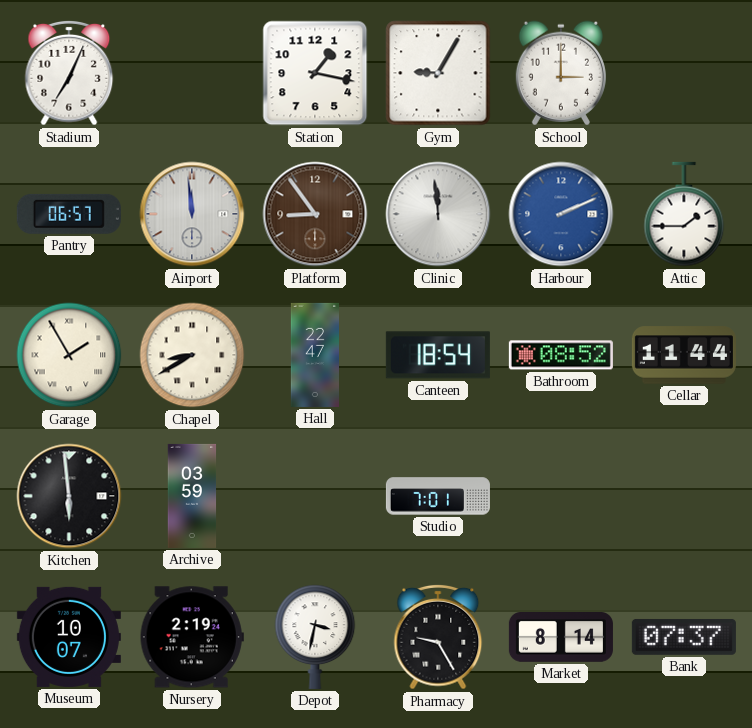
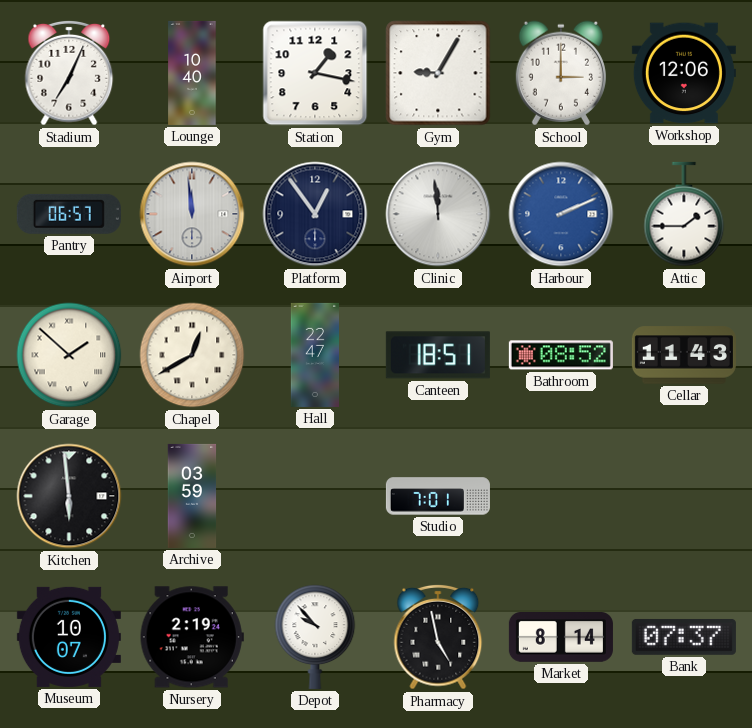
Lounge: none -> 10:40
Workshop: none -> 12:06
Platform: 8:54 -> 12:54
Platform dial: brown -> navy
Garage: 1:55 -> 1:52
Chapel: 8:40 -> 12:40
Canteen: 18:54 -> 18:51
Cellar: 11:44 -> 11:43
Depot: 3:32 -> 9:53
Pharmacy: 9:25 -> 4:58
